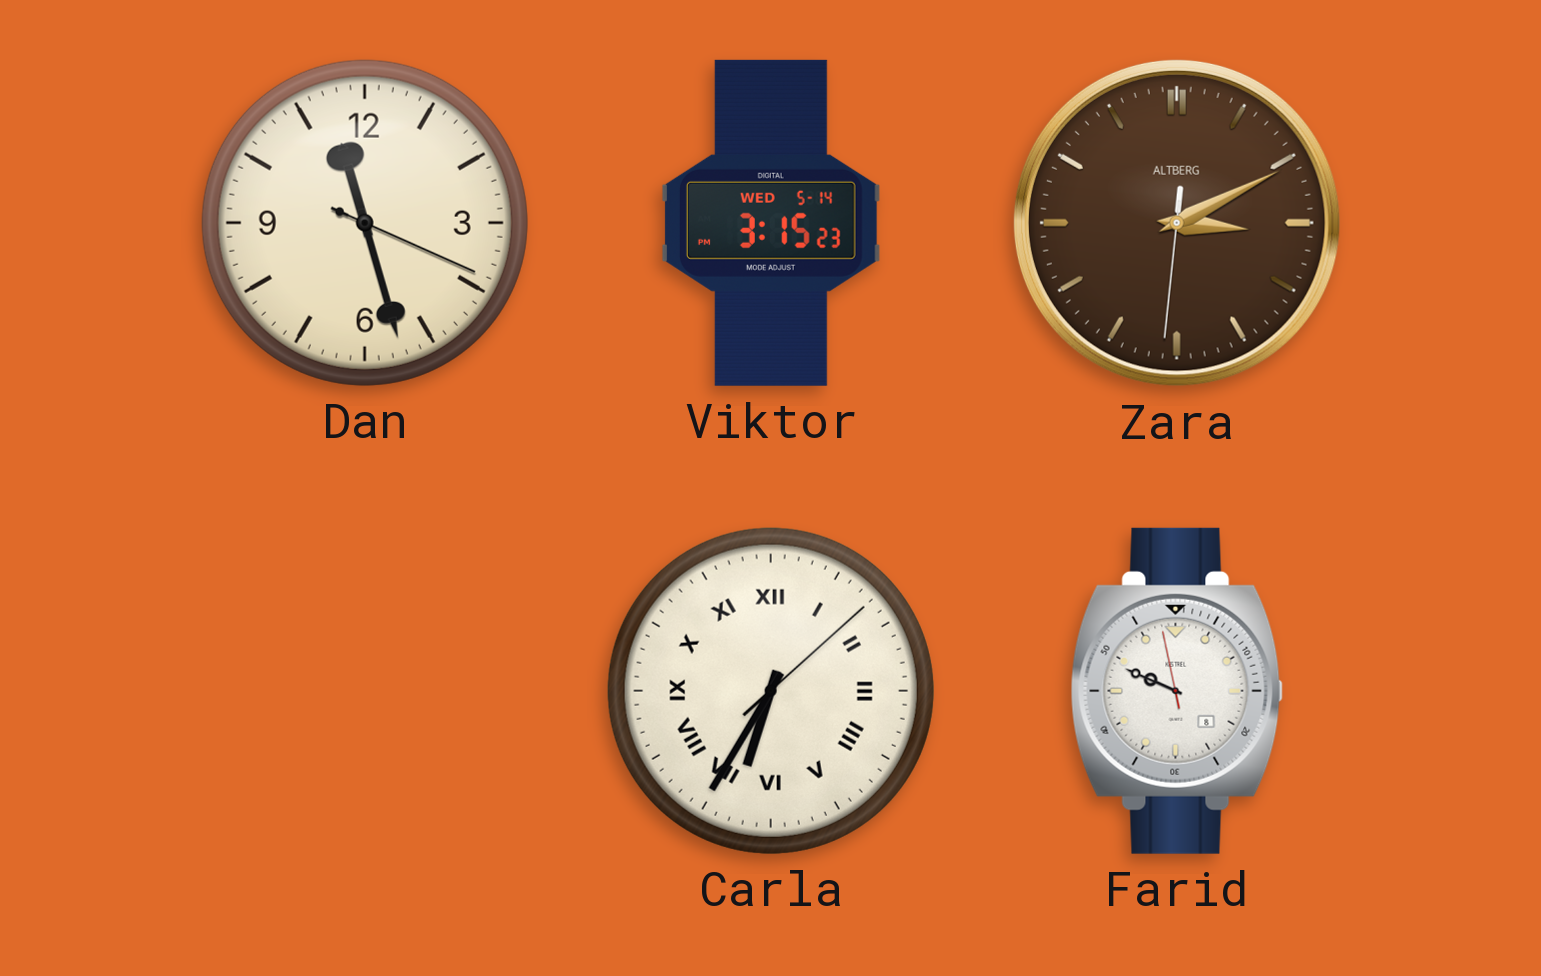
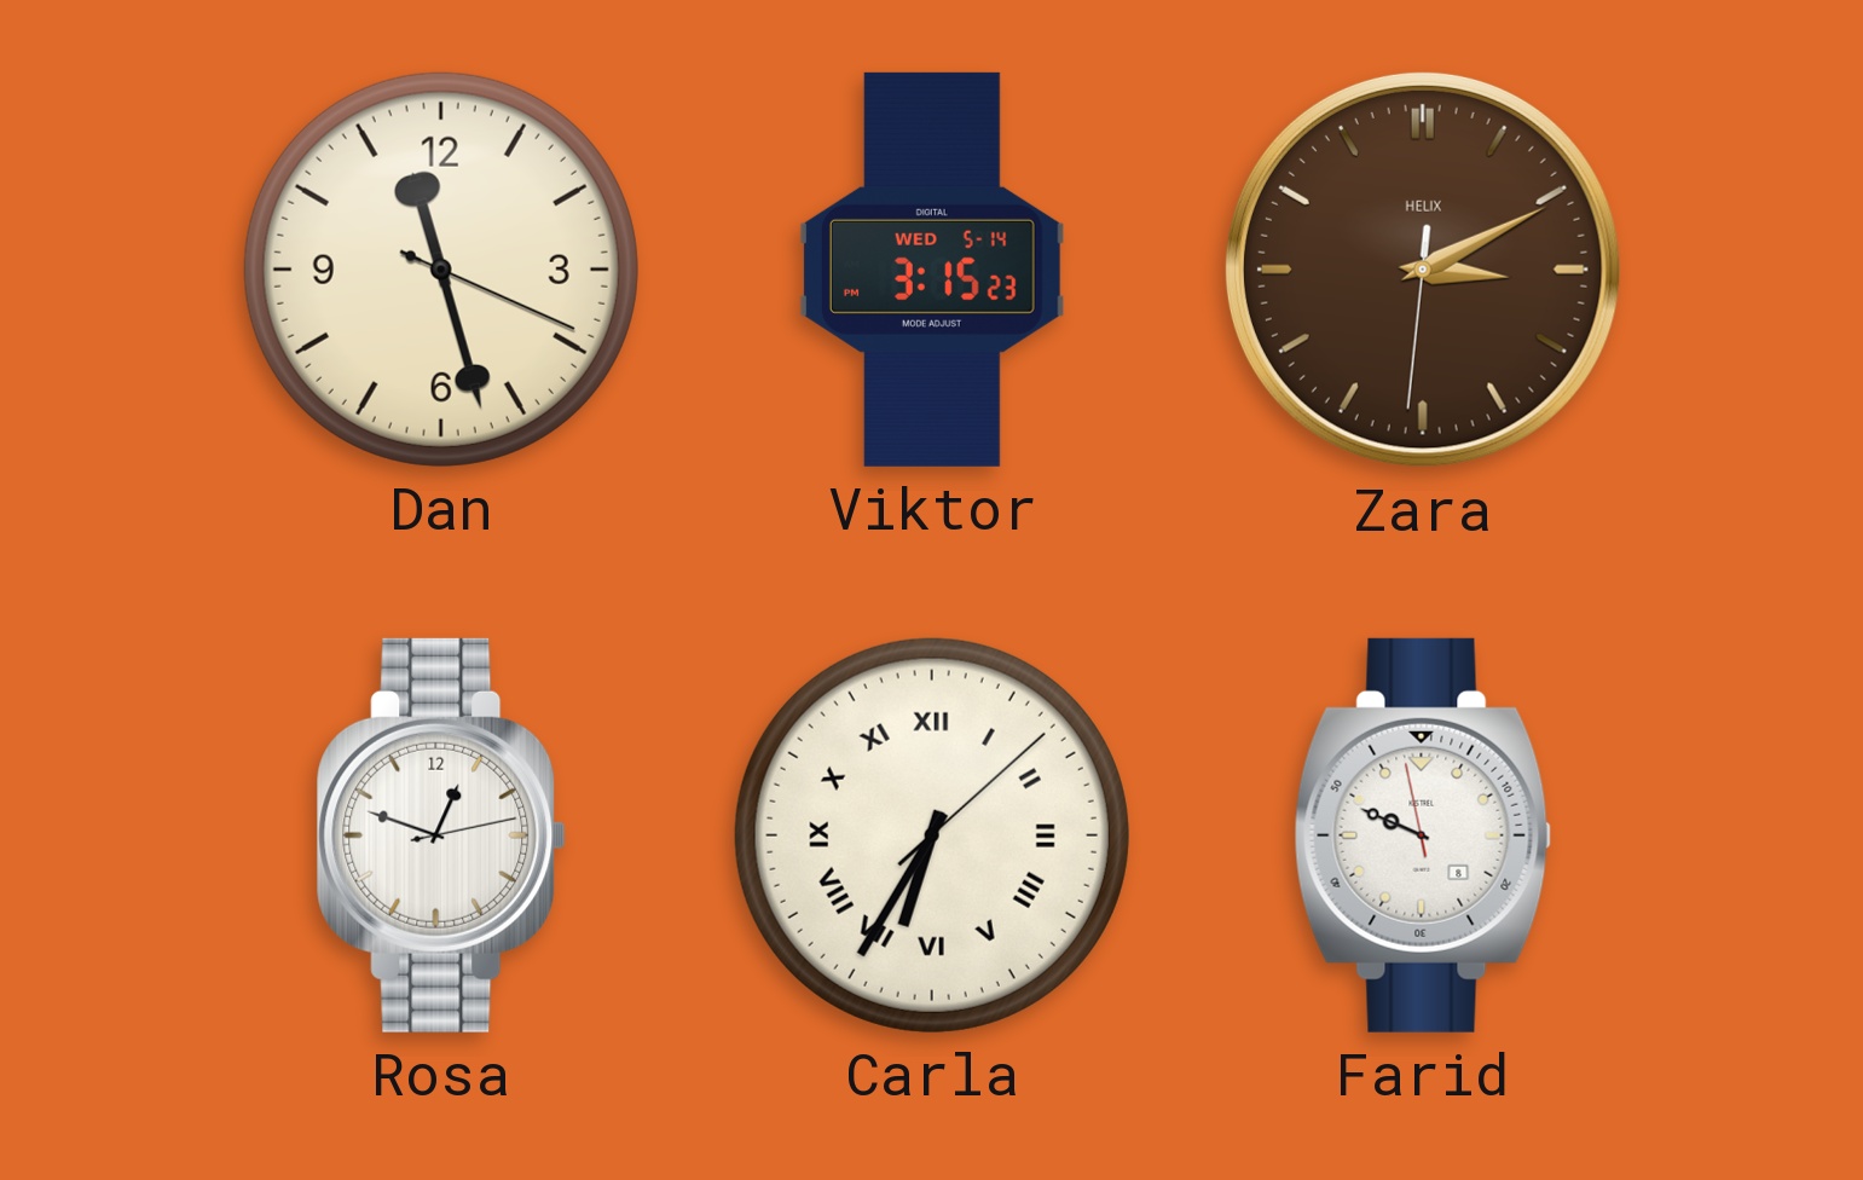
Zara brand: ALTBERG -> HELIX
Rosa: none -> 12:48
